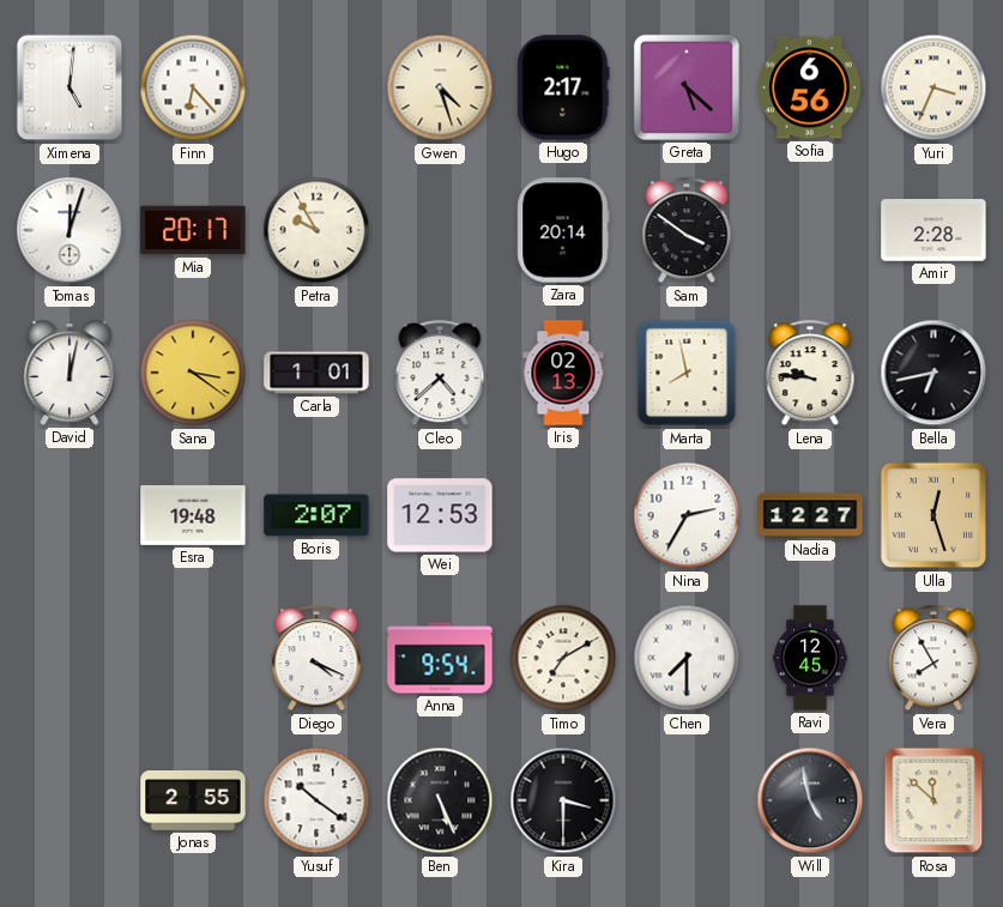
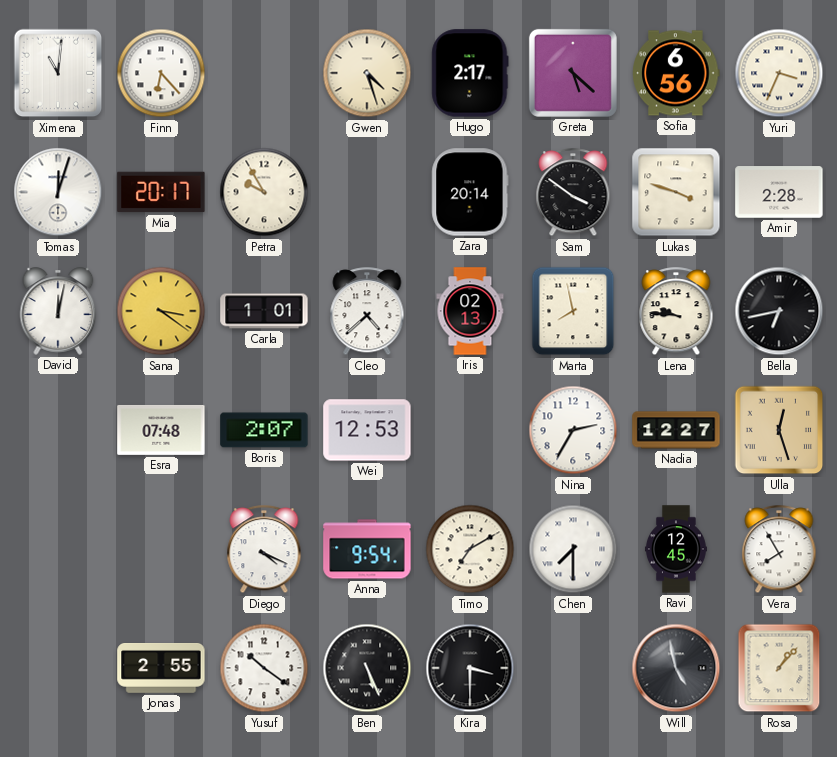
Ximena: 5:01 -> 11:01
Lukas: none -> 3:48
Esra: 19:48 -> 07:48
Rosa: 11:52 -> 1:07
